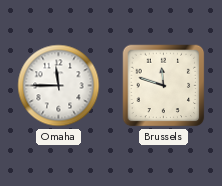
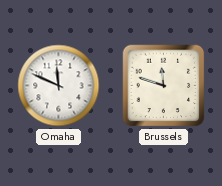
Omaha: 11:45 -> 11:49
